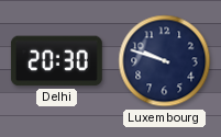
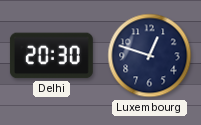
Luxembourg: 9:48 -> 12:48
